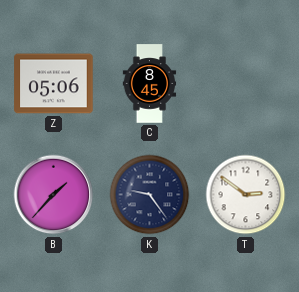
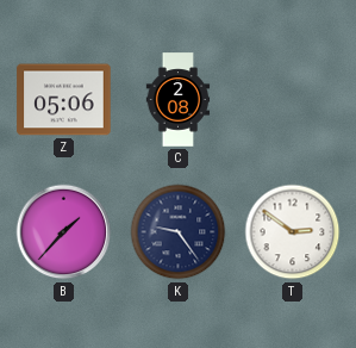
C: 8:45 -> 2:08
